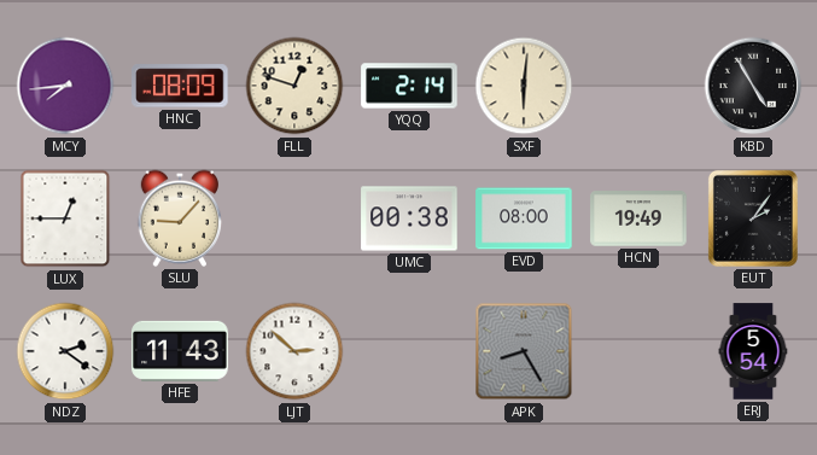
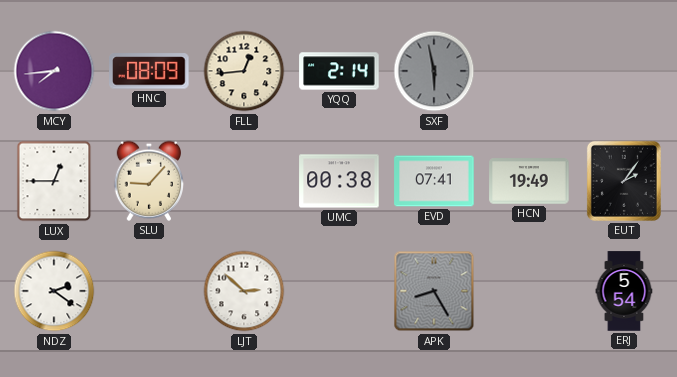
FLL: 12:48 -> 12:44
SXF: 6:01 -> 5:58
SXF dial: cream -> grey
KBD: 4:55 -> none
EVD: 08:00 -> 07:41
HFE: 11:43 -> none
